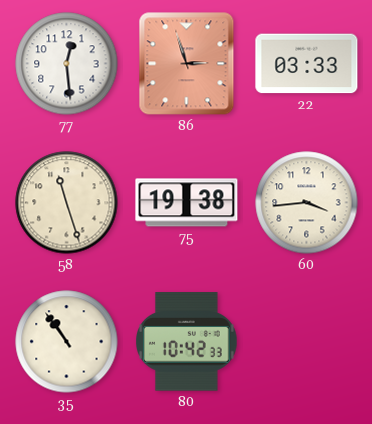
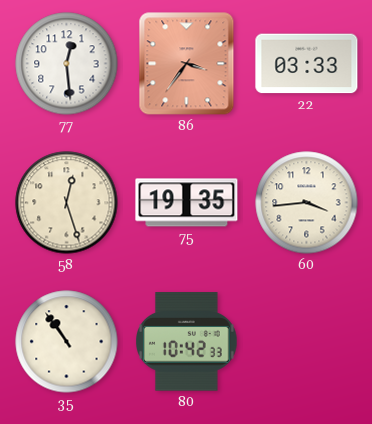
86: 2:57 -> 3:36
58: 11:27 -> 12:27
75: 19:38 -> 19:35
